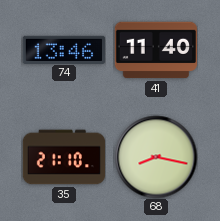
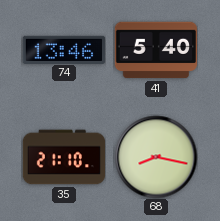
41: 11:40 -> 5:40
